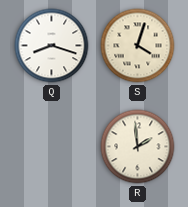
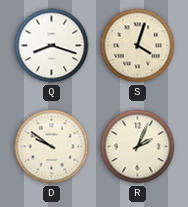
D: none -> 9:51
R: 1:59 -> 2:04
